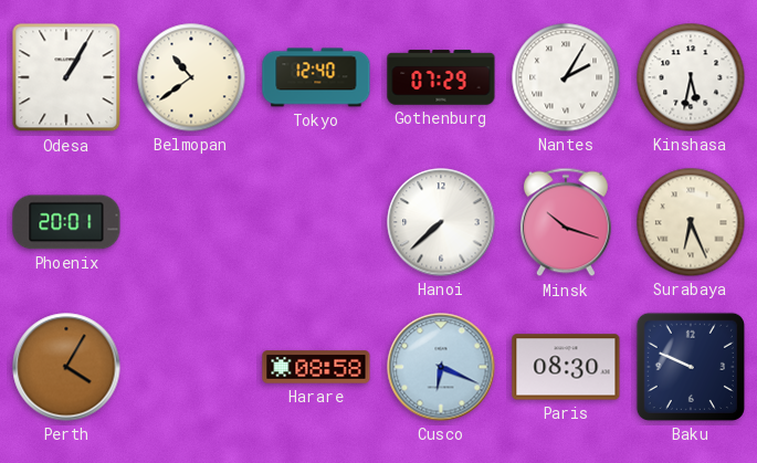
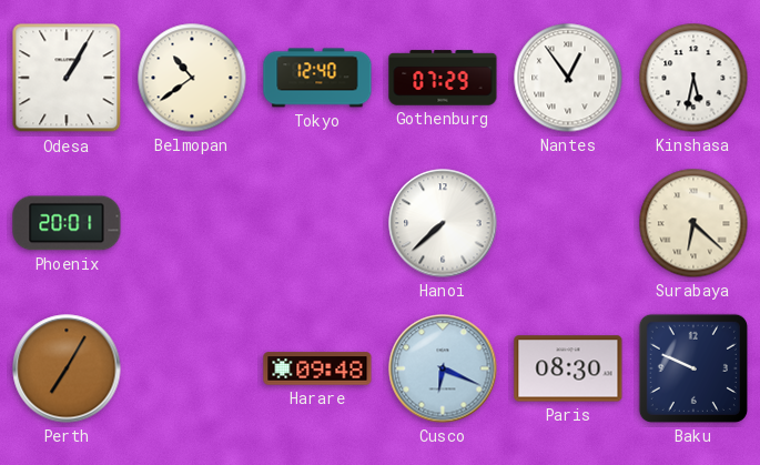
Nantes: 2:05 -> 12:54
Minsk: 10:18 -> none
Surabaya: 6:26 -> 6:22
Perth: 4:05 -> 7:05
Harare: 08:58 -> 09:48
